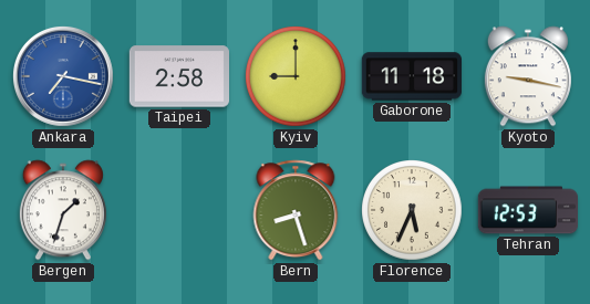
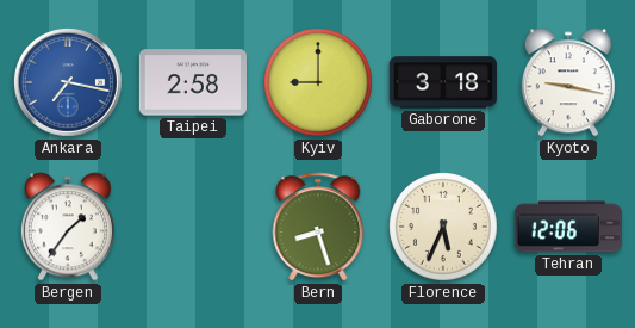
Gaborone: 11:18 -> 3:18
Bergen: 1:33 -> 1:36
Tehran: 12:53 -> 12:06
